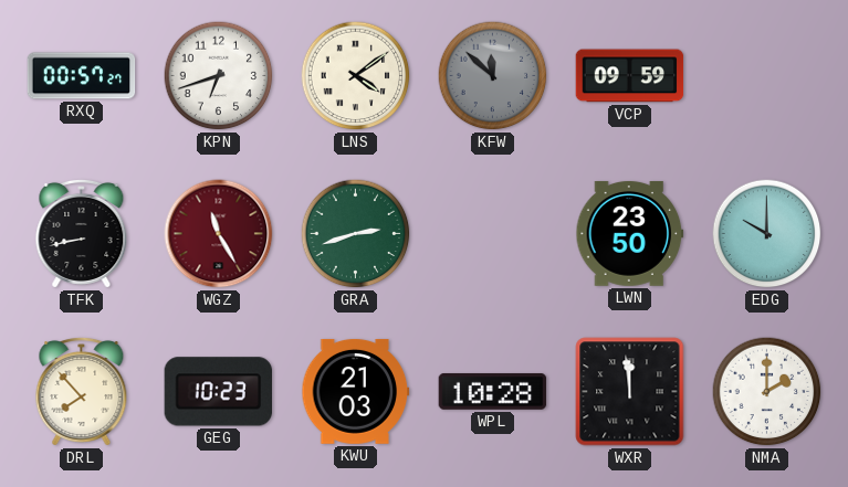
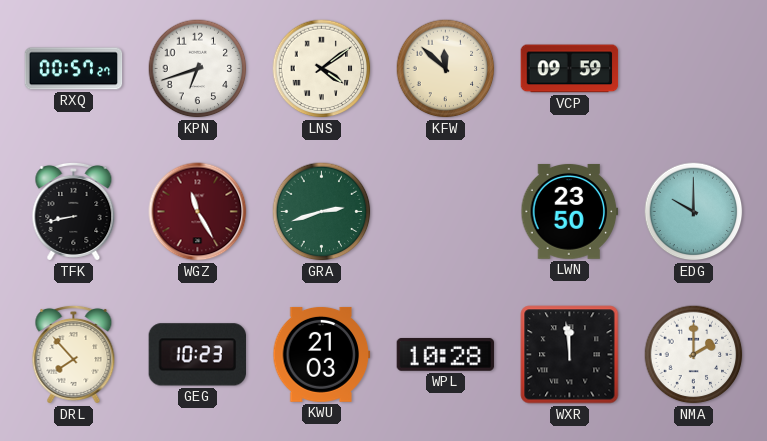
KFW dial: grey -> cream
